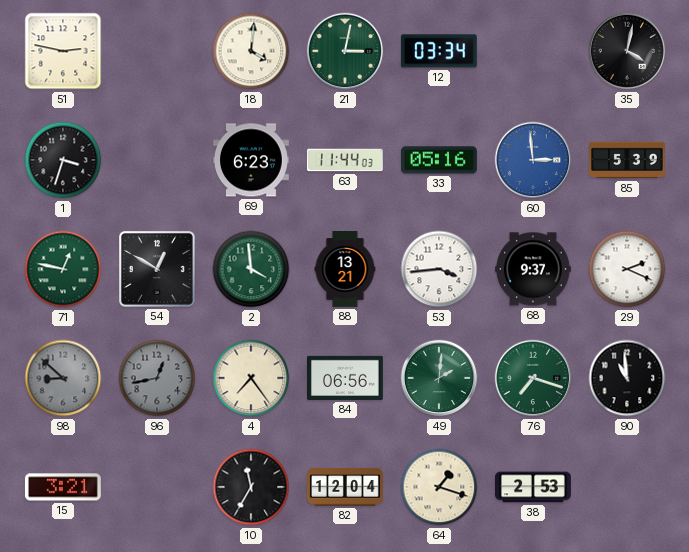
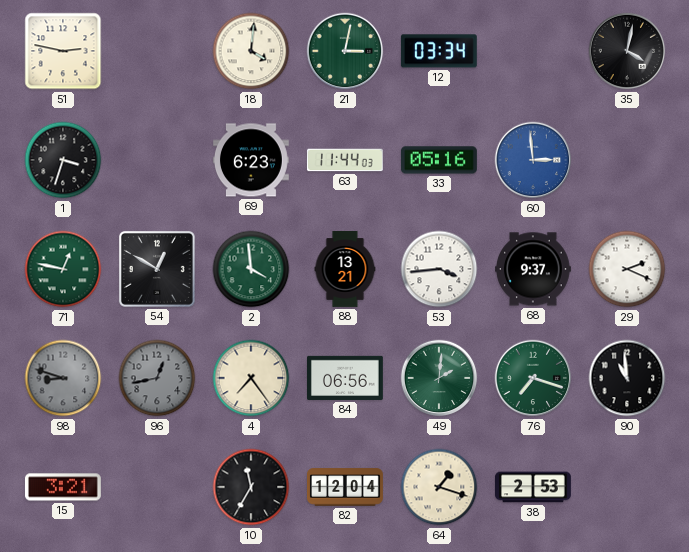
85: 5:39 -> none
98: 8:52 -> 8:48
